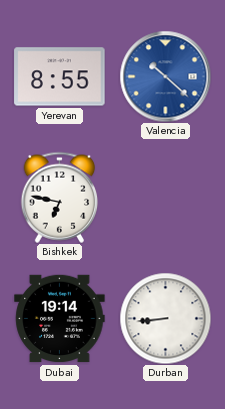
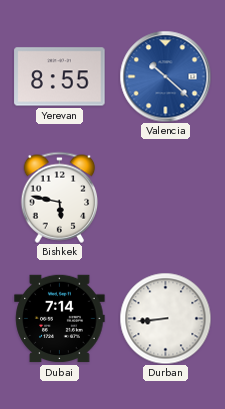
Bishkek: 6:47 -> 5:47
Dubai: 19:14 -> 7:14
